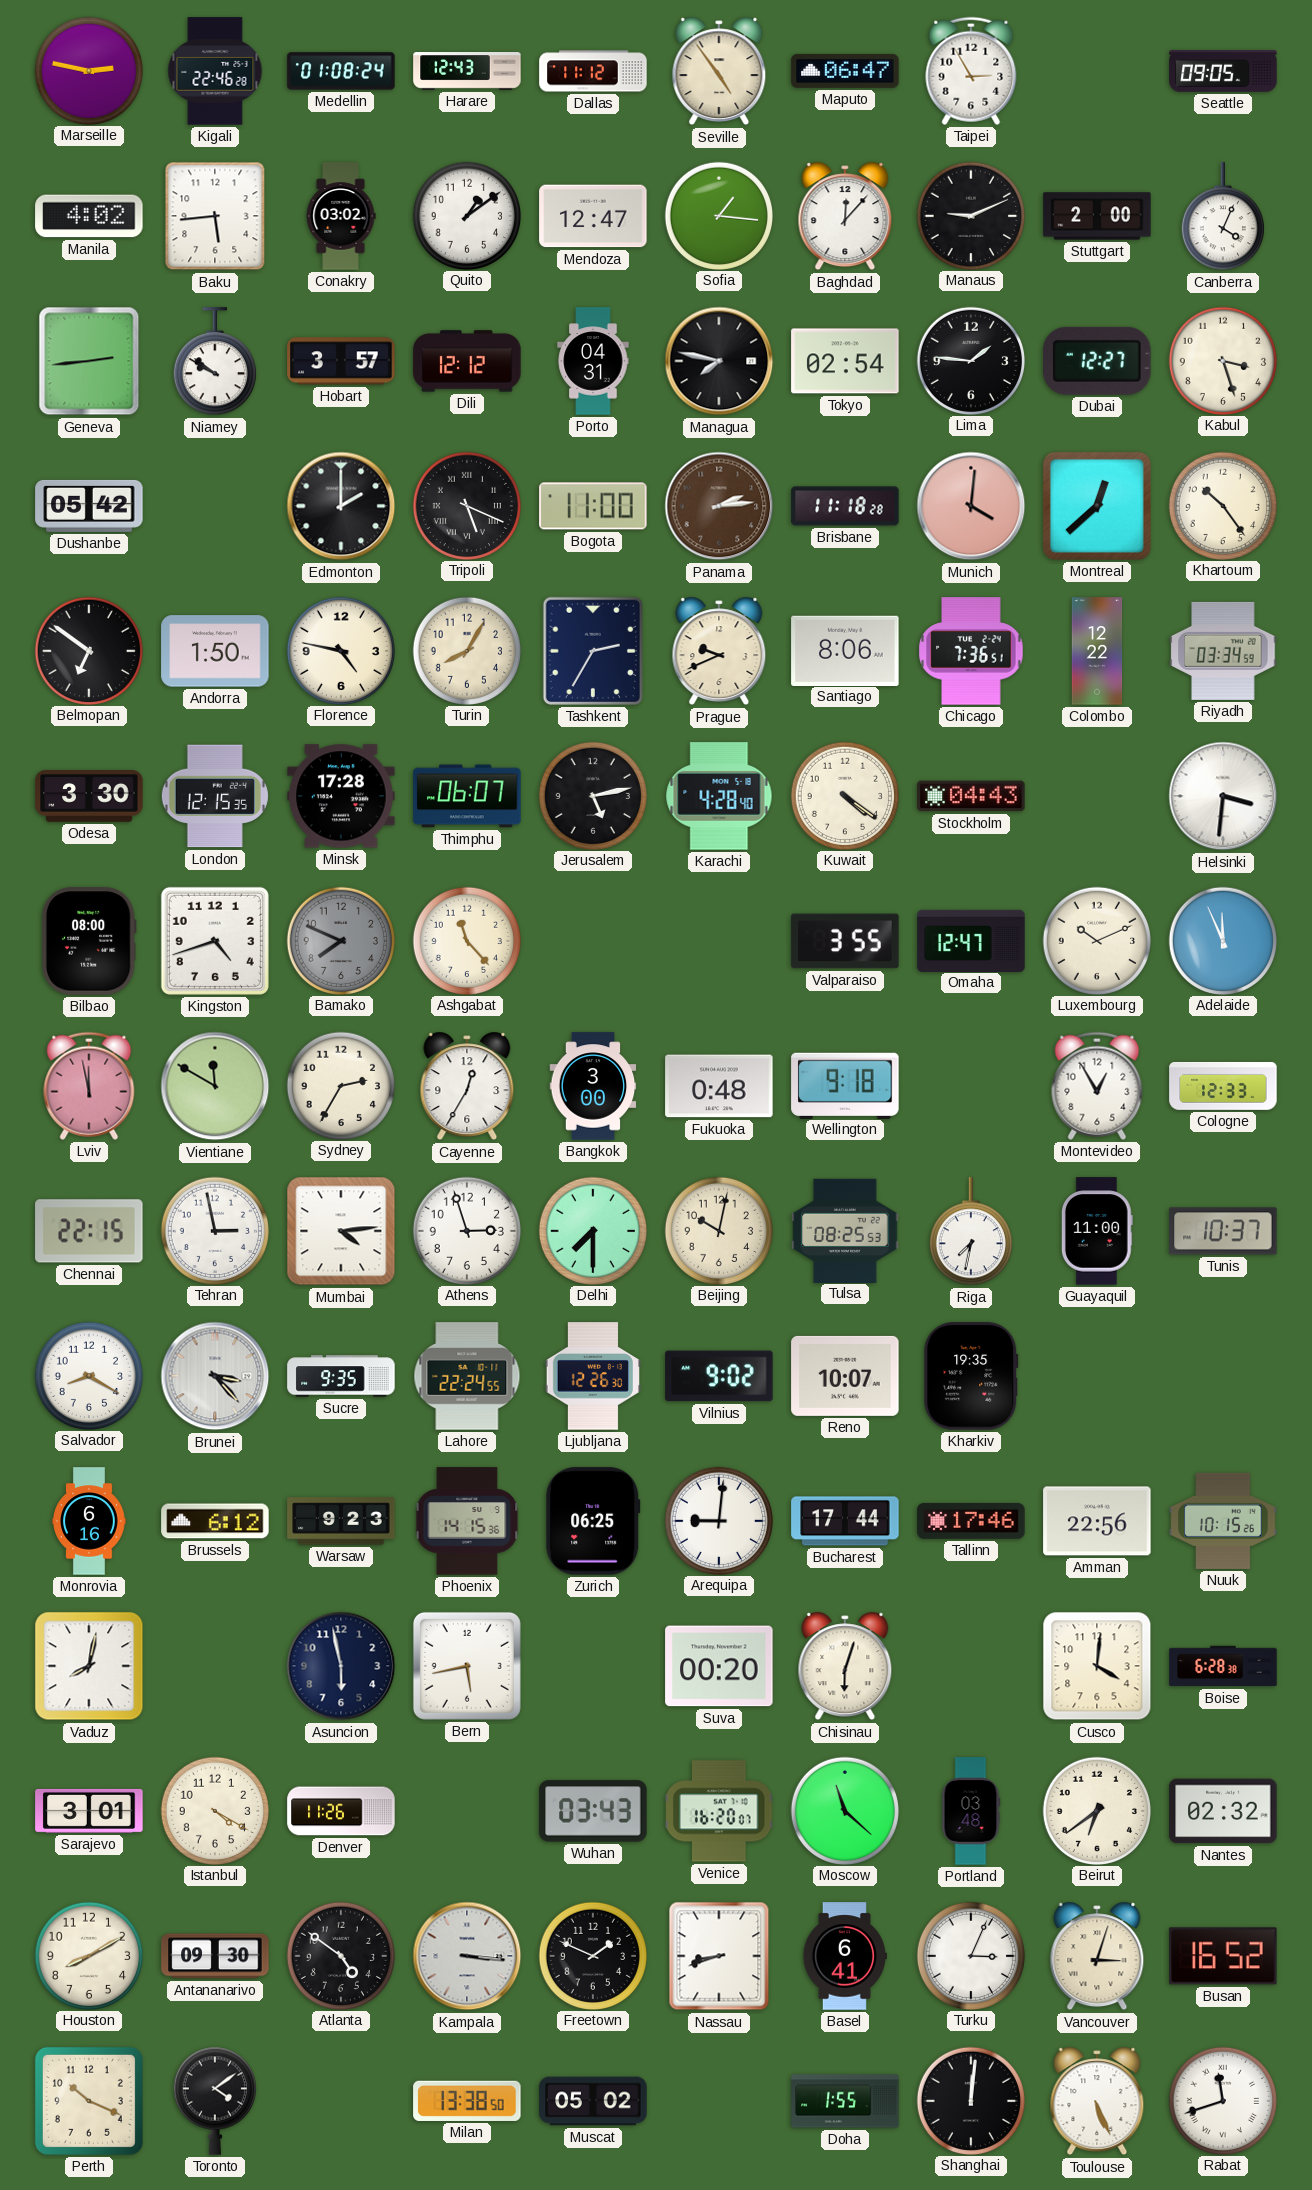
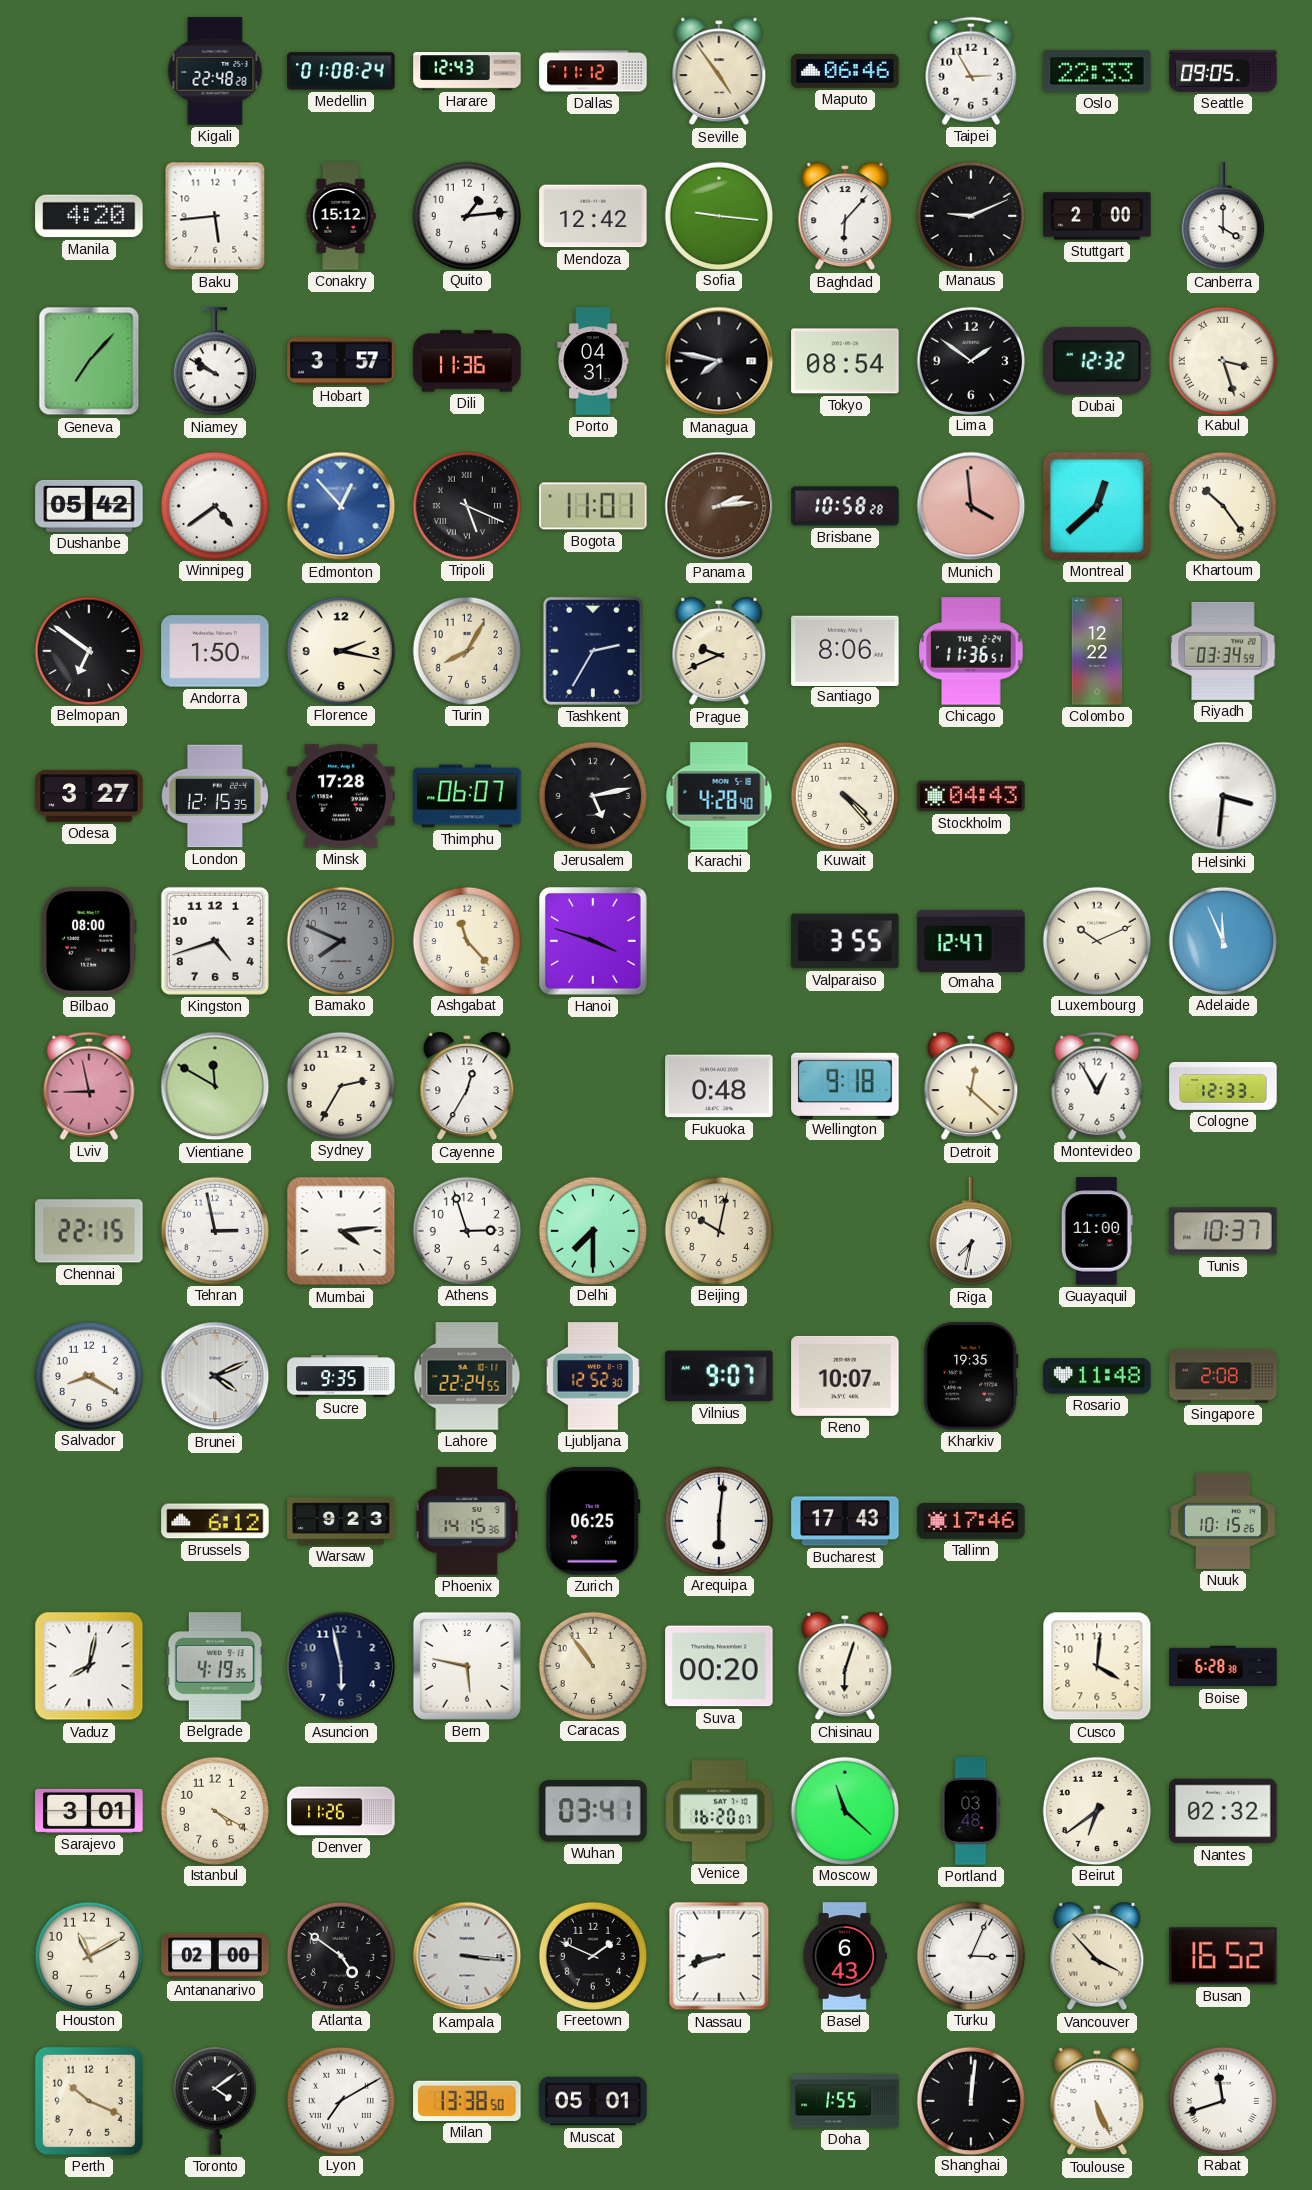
Marseille: 2:47 -> none
Kigali: 22:46 -> 22:48
Maputo: 06:47 -> 06:46
Oslo: none -> 22:33
Manila: 4:02 -> 4:20
Conakry: 03:02 -> 15:12
Quito: 1:09 -> 1:14
Mendoza: 12:47 -> 12:42
Sofia: 1:16 -> 9:16
Baghdad: 12:07 -> 6:07
Canberra: 4:04 -> 4:00
Geneva: 2:44 -> 7:07
Dili: 12:12 -> 11:36
Tokyo: 02:54 -> 08:54
Lima: 1:46 -> 1:51
Dubai: 12:27 -> 12:32
Kabul numerals: Arabic -> Roman
Winnipeg: none -> 4:39
Edmonton: 2:00 -> 12:53
Edmonton dial: black -> blue
Bogota: 11:00 -> 11:01
Brisbane: 11:18 -> 10:58
Munich: 4:01 -> 3:59
Florence: 4:47 -> 2:17
Chicago: 7:36 -> 11:36
Odesa: 3:30 -> 3:27
Kuwait: 4:21 -> 4:23
Hanoi: none -> 3:48
Lviv: 11:58 -> 8:58
Bangkok: 3:00 -> none
Detroit: none -> 12:22
Tulsa: 08:25 -> none
Brunei: 3:23 -> 4:11
Ljubljana: 12:26 -> 12:52
Vilnius: 9:02 -> 9:07
Rosario: none -> 11:48
Singapore: none -> 2:08
Monrovia: 6:16 -> none
Arequipa: 9:01 -> 6:01
Bucharest: 17:44 -> 17:43
Amman: 22:56 -> none
Belgrade: none -> 4:19
Bern: 5:43 -> 5:47
Caracas: none -> 10:54
Wuhan: 03:43 -> 03:41
Houston: 8:10 -> 11:10
Antananarivo: 09:30 -> 02:00
Basel: 6:41 -> 6:43
Vancouver: 3:03 -> 3:53
Lyon: none -> 7:10
Muscat: 05:02 -> 05:01
